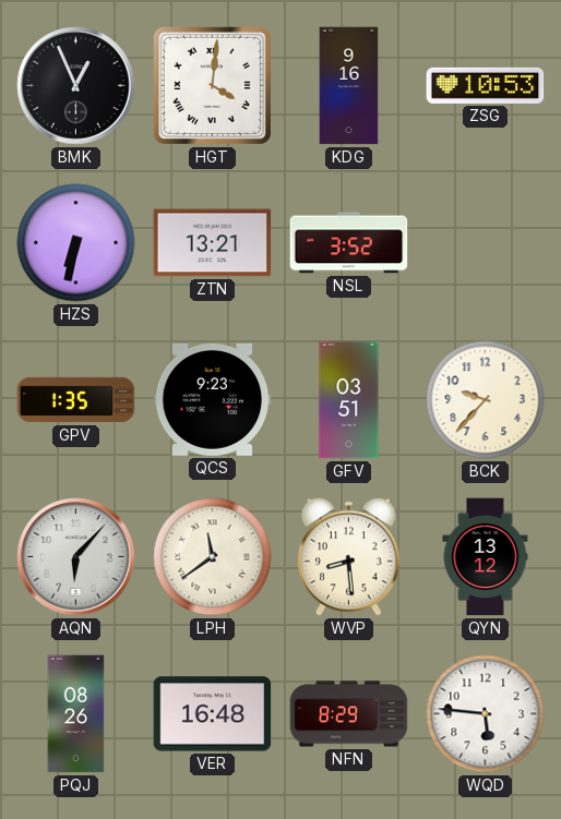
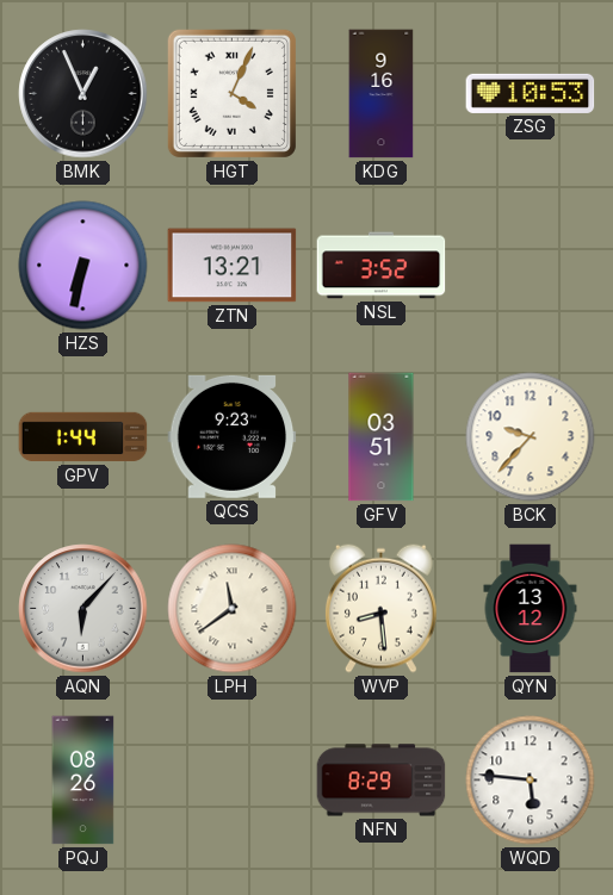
HGT: 4:01 -> 4:04
GPV: 1:35 -> 1:44
VER: 16:48 -> none
